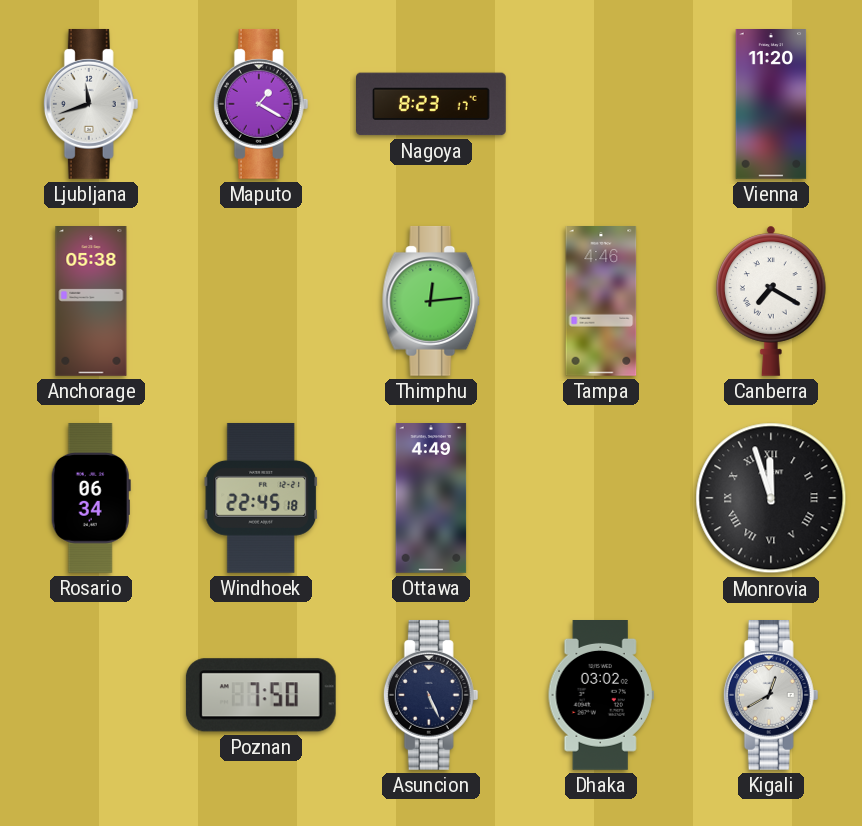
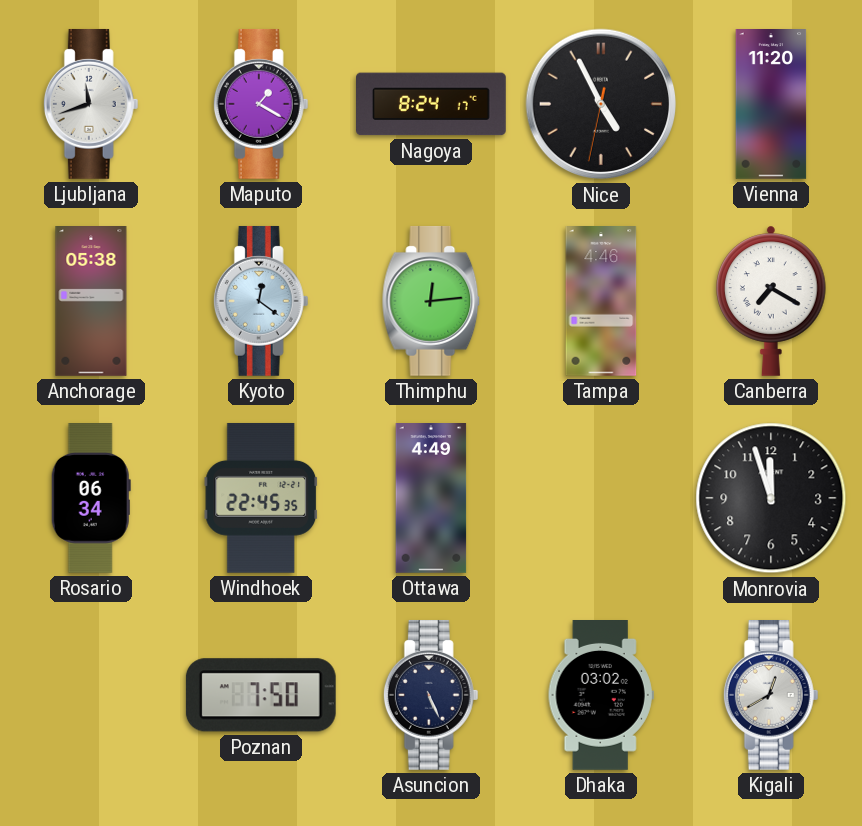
Nagoya: 8:23 -> 8:24
Nice: none -> 4:55
Kyoto: none -> 12:21
Windhoek: 22:45:18 -> 22:45:35
Monrovia numerals: Roman -> Arabic
